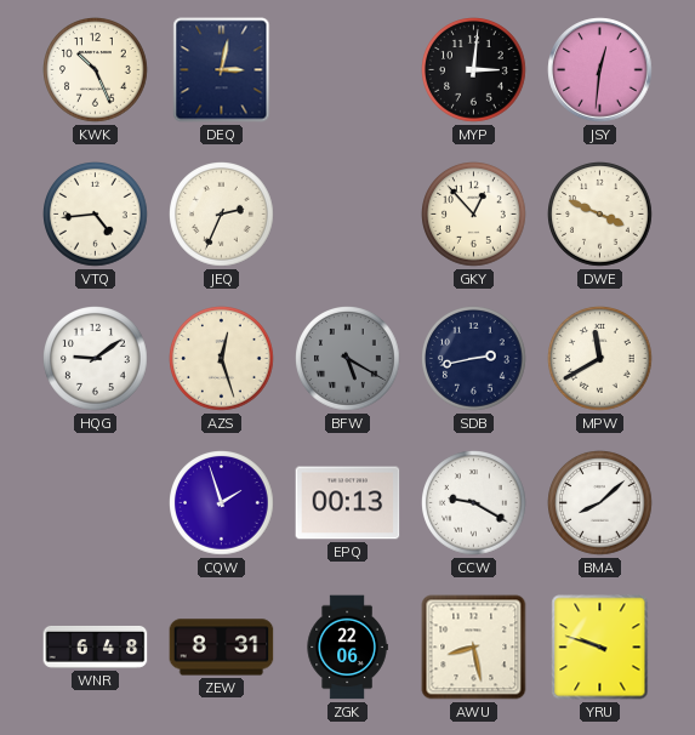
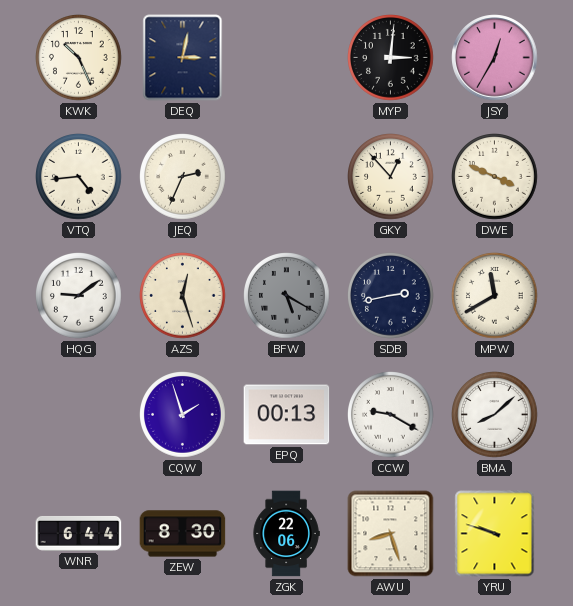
JSY: 12:31 -> 12:35
WNR: 6:48 -> 6:44
ZEW: 8:31 -> 8:30
AWU: 8:28 -> 8:27
